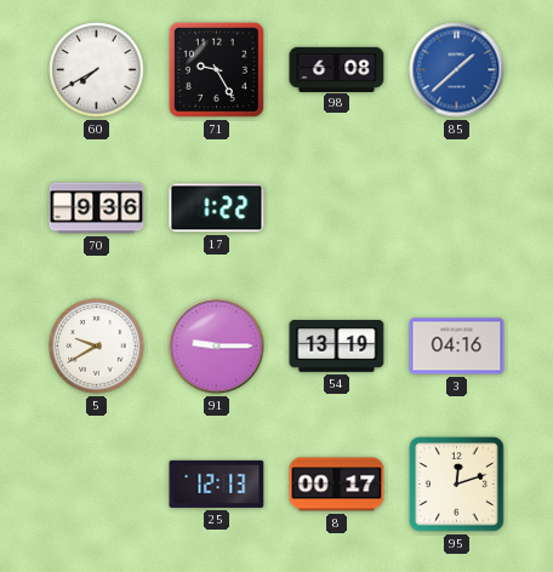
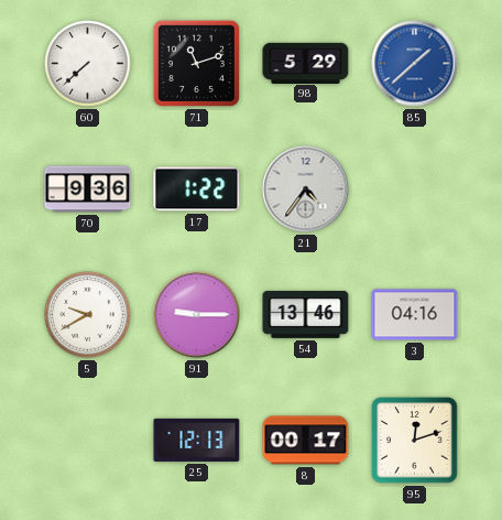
60: 7:40 -> 7:38
71: 9:25 -> 11:12
98: 6:08 -> 5:29
21: none -> 4:36
54: 13:19 -> 13:46
